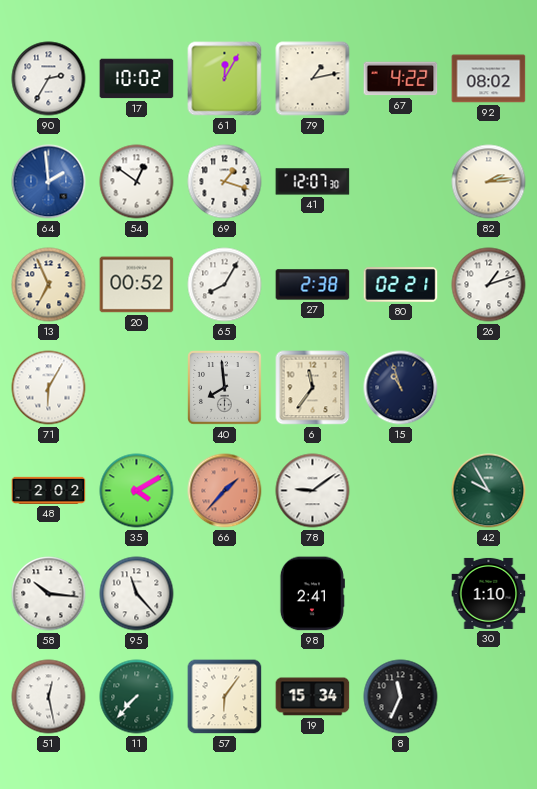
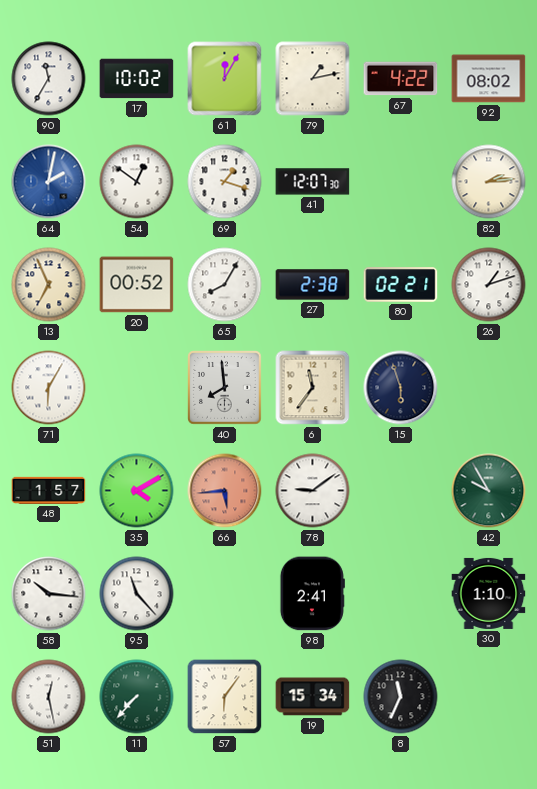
90: 2:35 -> 11:35
64: 1:59 -> 2:02
15: 10:57 -> 5:57
48: 2:02 -> 1:57
66: 1:37 -> 5:44
